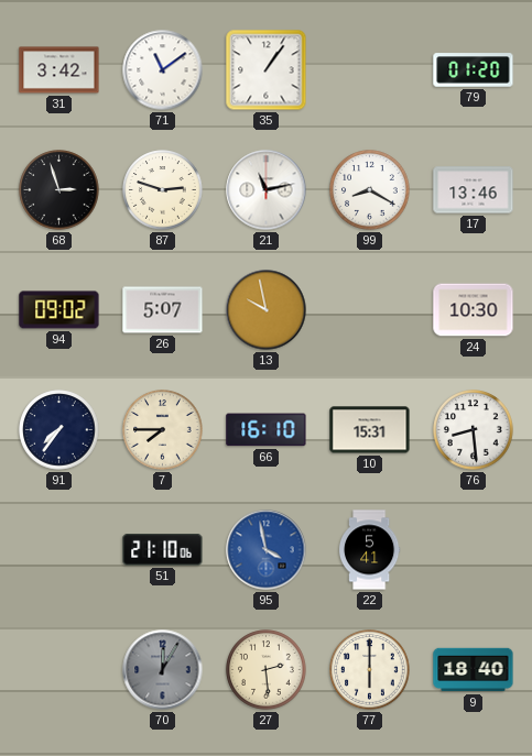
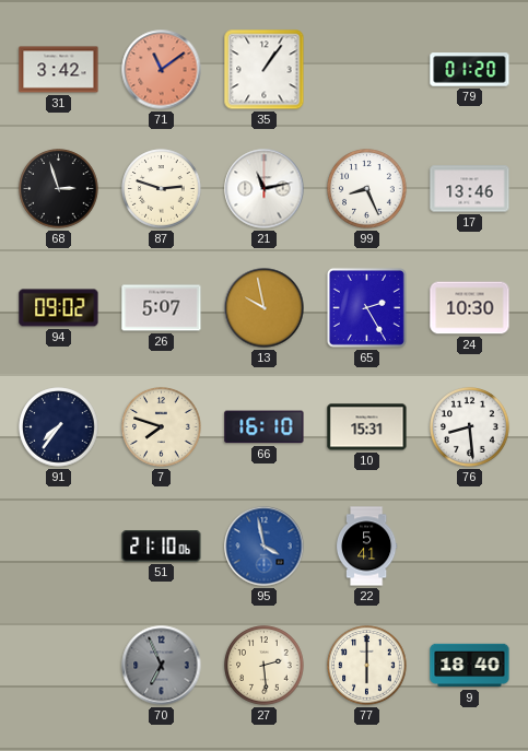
71 dial: white -> salmon
99: 8:20 -> 8:26
65: none -> 2:25
7: 7:45 -> 7:48
70: 12:05 -> 6:56
